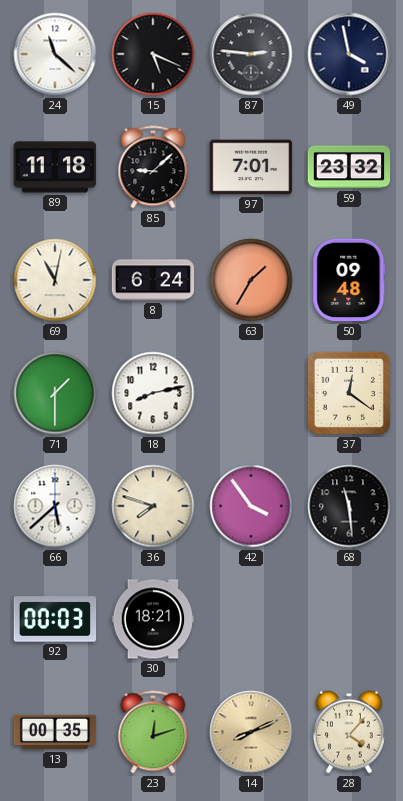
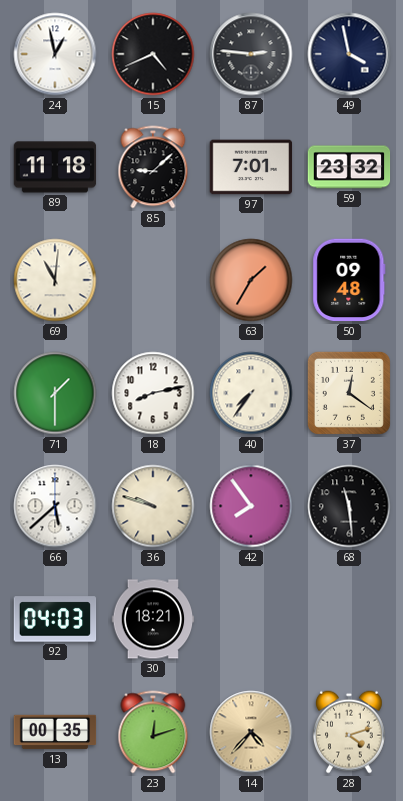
24: 11:22 -> 12:58
15: 5:19 -> 4:41
69: 11:02 -> 11:01
8: 6:24 -> none
40: none -> 7:36
36: 7:48 -> 9:48
42: 3:54 -> 7:54
92: 00:03 -> 04:03
14: 8:11 -> 4:37
28: 4:07 -> 4:12
